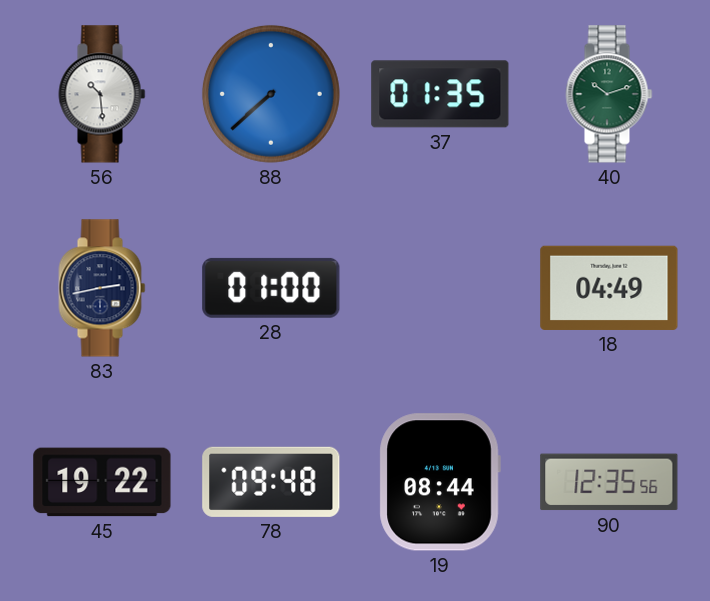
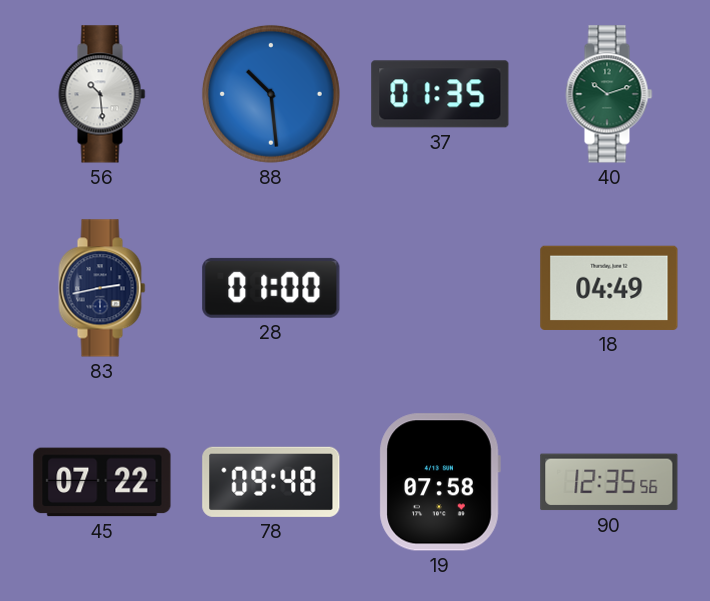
88: 7:38 -> 10:29
45: 19:22 -> 07:22
19: 08:44 -> 07:58
